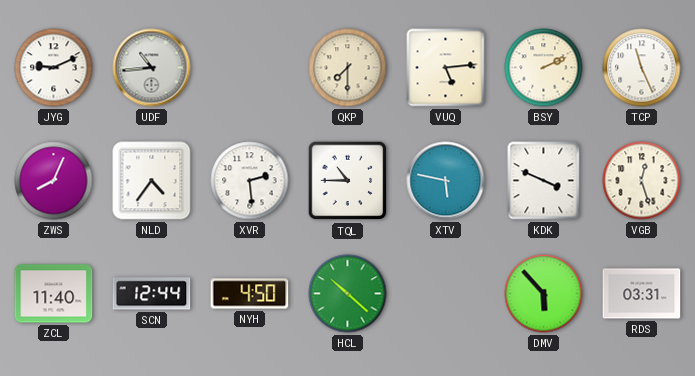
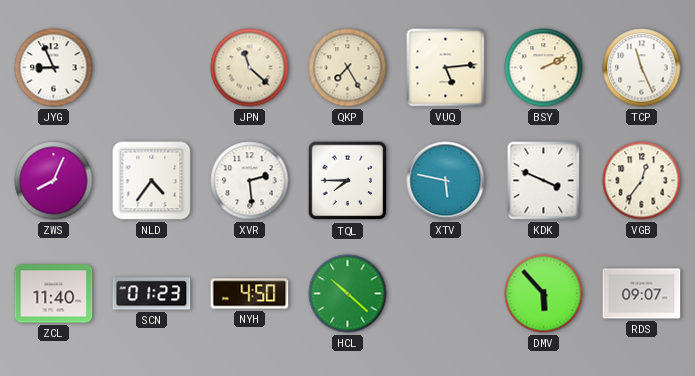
JYG: 9:11 -> 8:56
UDF: 10:44 -> none
JPN: none -> 11:22
QKP: 7:30 -> 7:25
TQL: 10:45 -> 7:45
VGB: 12:27 -> 12:36
SCN: 12:44 -> 01:23
RDS: 03:31 -> 09:07
